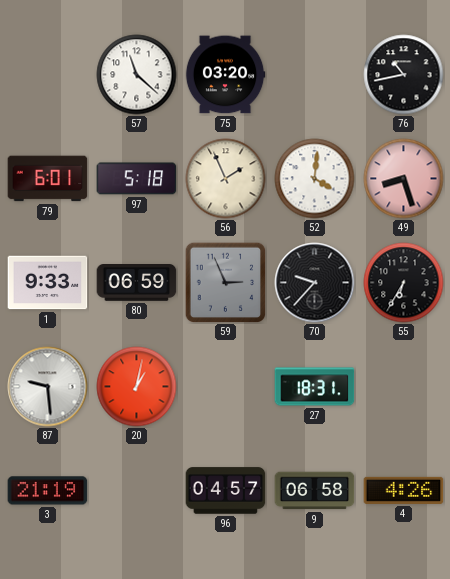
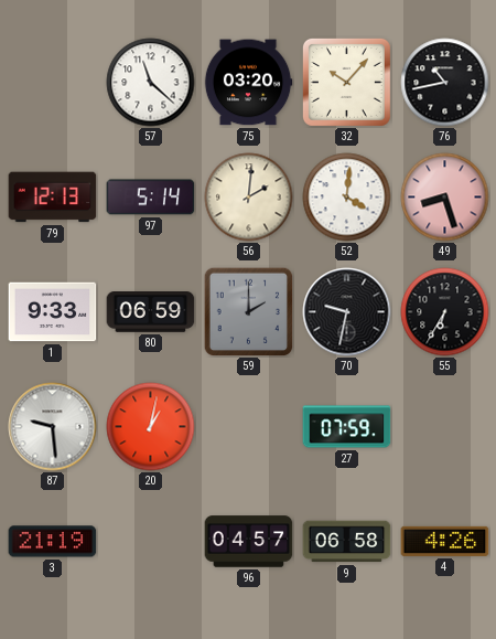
32: none -> 10:07
79: 6:01 -> 12:13
97: 5:18 -> 5:14
56: 1:56 -> 2:01
59: 2:56 -> 2:00
70: 9:37 -> 9:32
27: 18:31 -> 07:59
